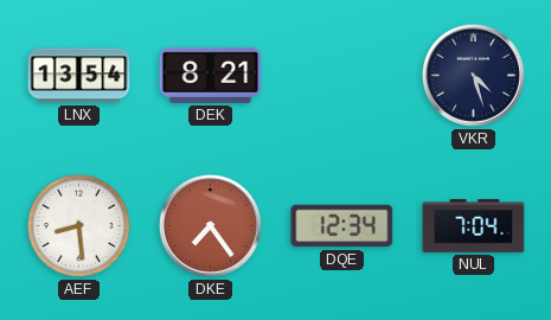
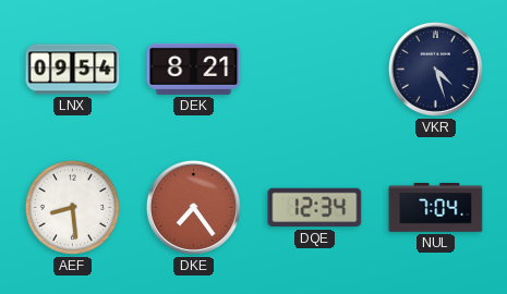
LNX: 13:54 -> 09:54
